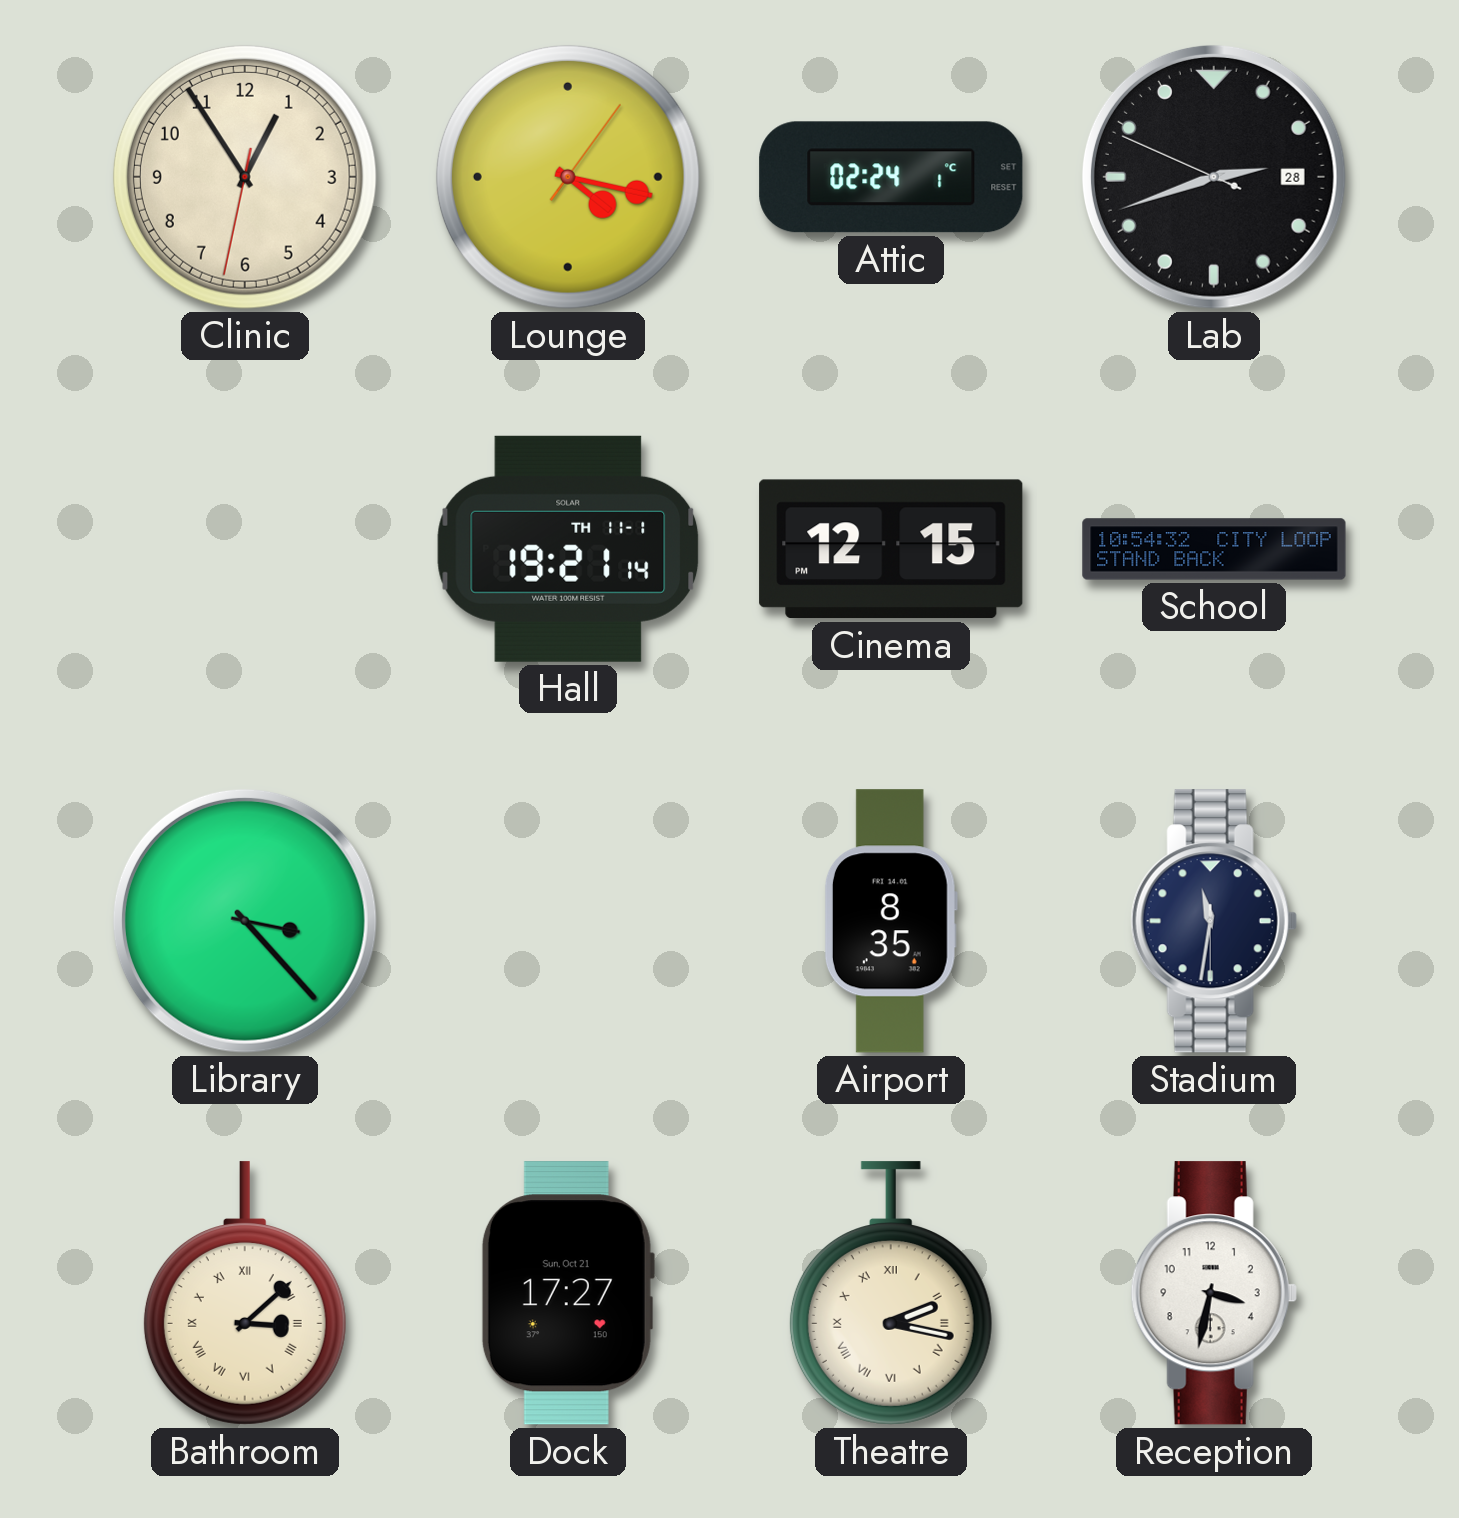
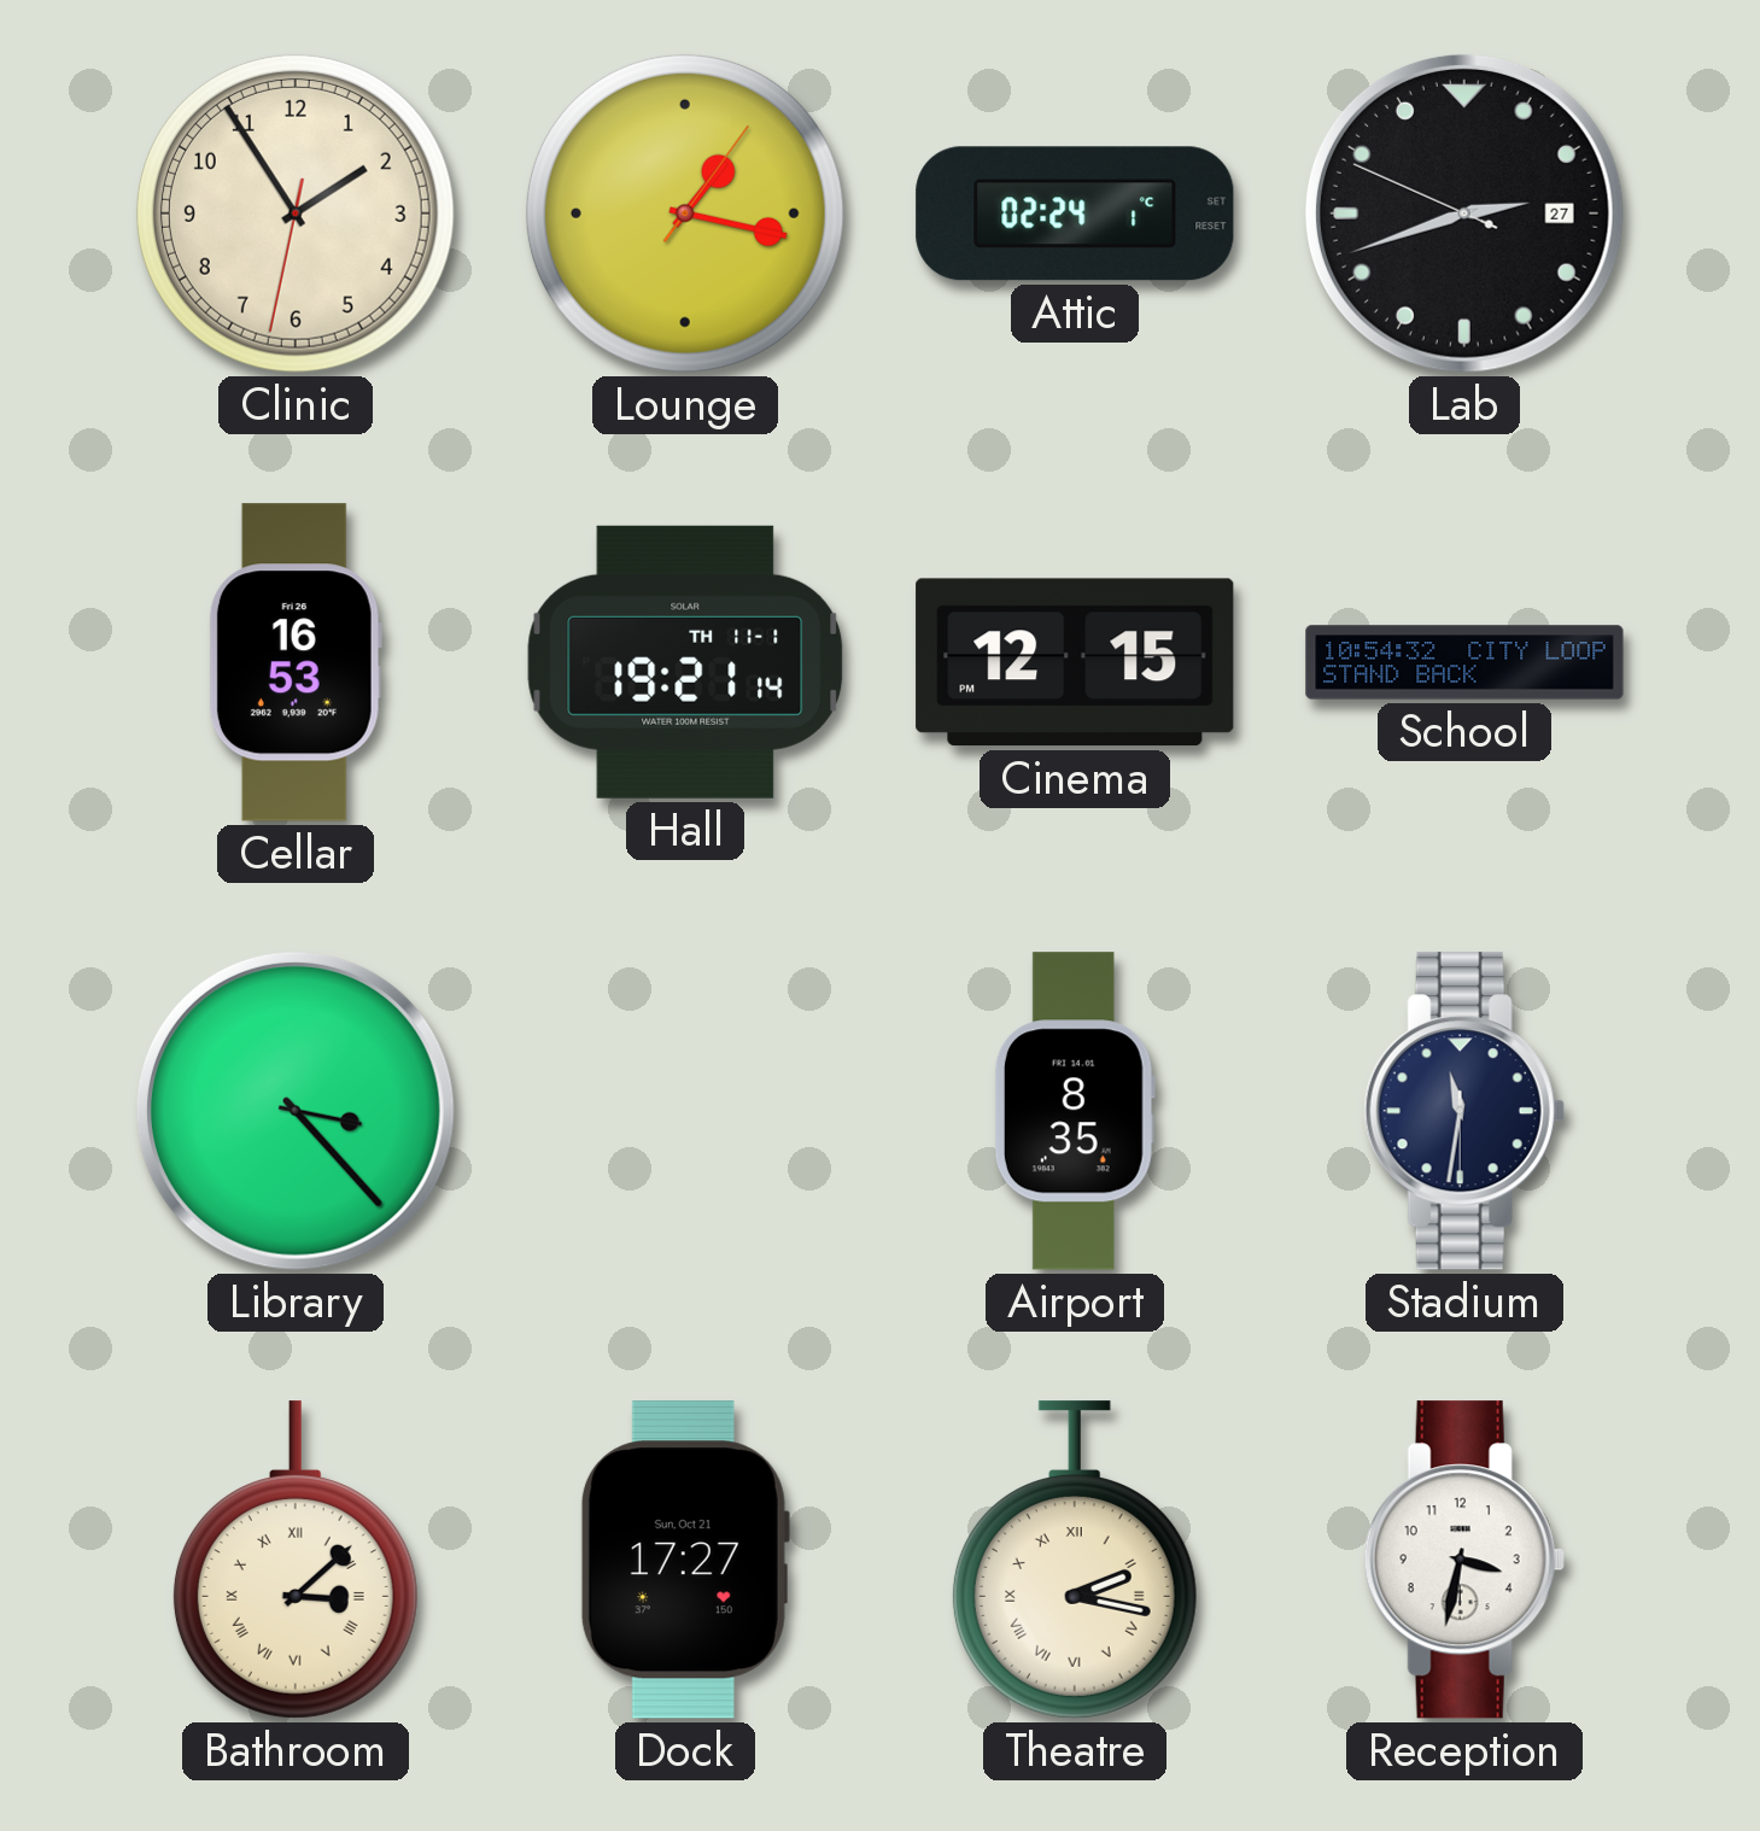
Clinic: 12:54 -> 1:54
Lounge: 4:17 -> 1:17
Lab date: 28 -> 27
Cellar: none -> 16:53
